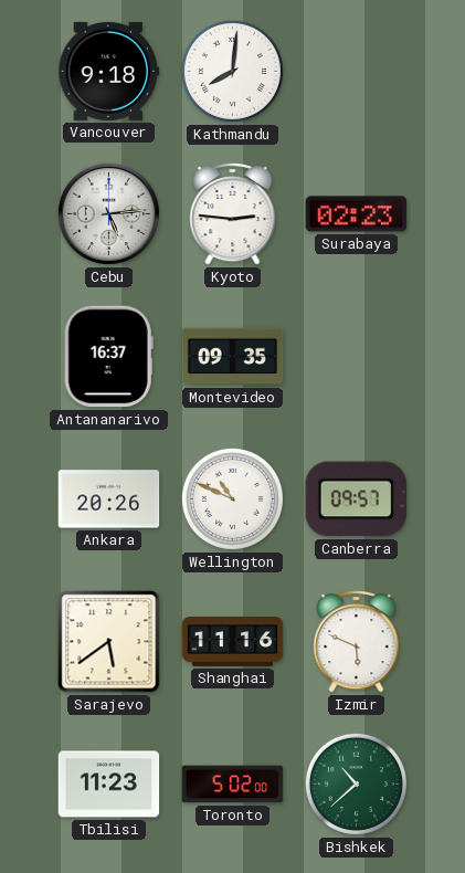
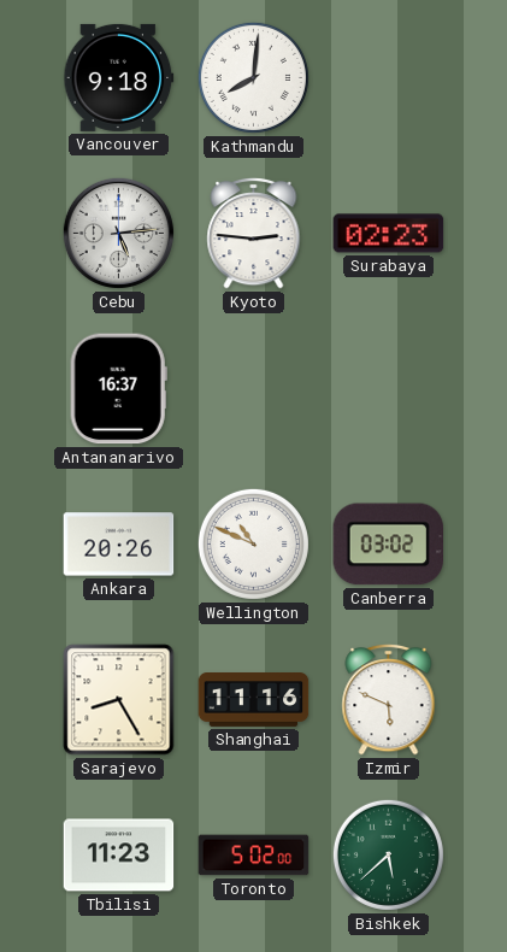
Montevideo: 09:35 -> none
Canberra: 09:57 -> 03:02
Sarajevo: 5:39 -> 8:25
Bishkek: 10:38 -> 5:38
